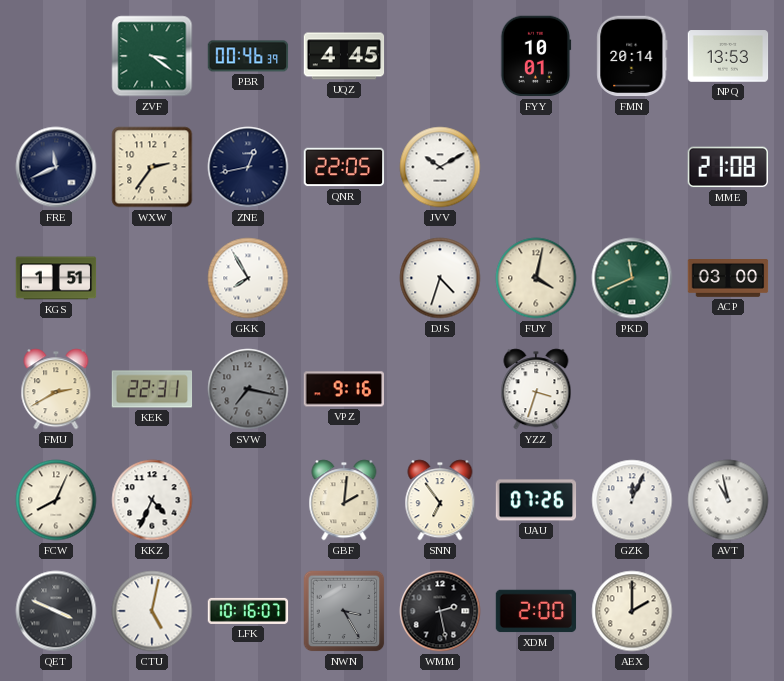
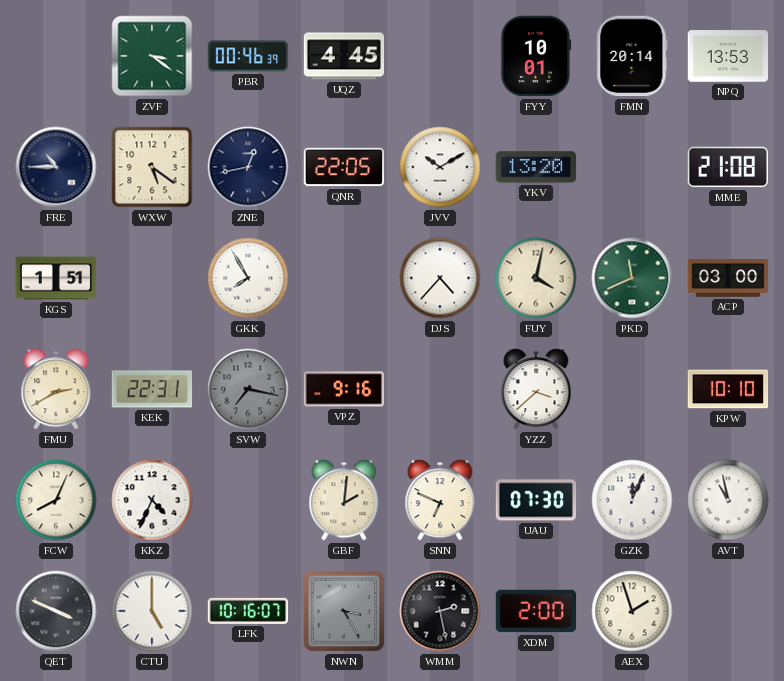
FRE: 11:41 -> 10:45
WXW: 2:36 -> 5:21
YKV: none -> 13:20
DJS: 4:33 -> 4:37
YZZ: 3:33 -> 3:38
KPW: none -> 10:10
SNN: 6:54 -> 6:49
UAU: 07:26 -> 07:30
CTU: 5:02 -> 5:00
AEX: 2:00 -> 1:57
